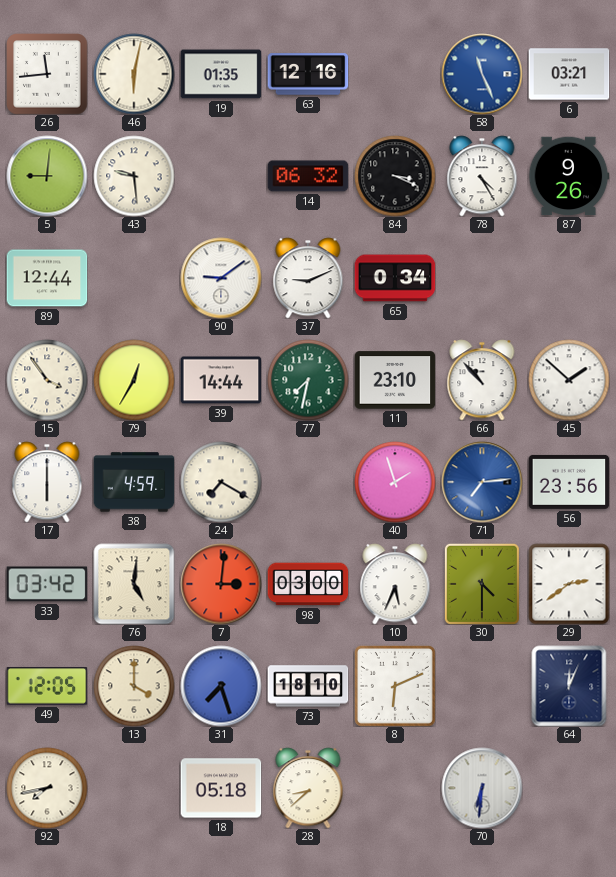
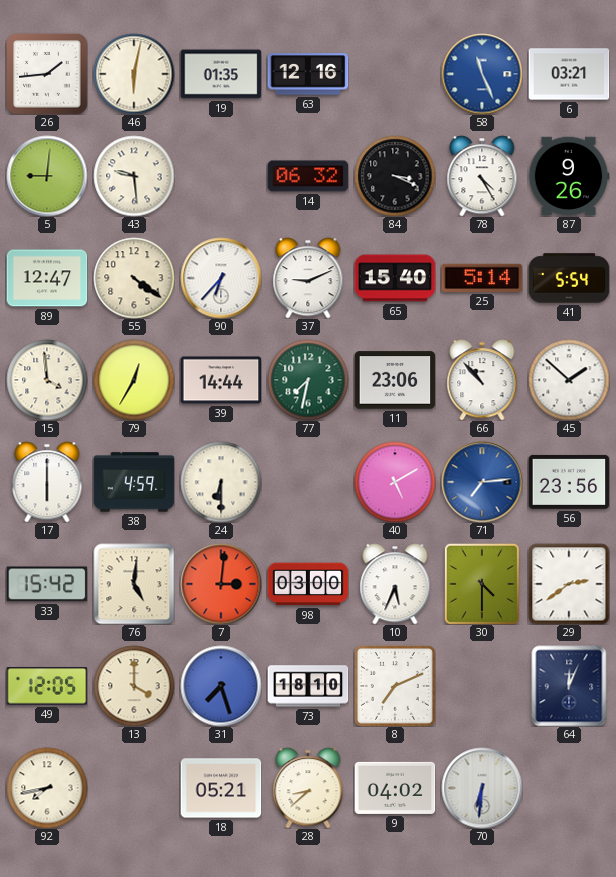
26: 11:44 -> 1:44
89: 12:44 -> 12:47
55: none -> 4:21
90: 9:09 -> 6:37
65: 0:34 -> 15:40
25: none -> 5:14
41: none -> 5:54
15: 3:54 -> 3:59
11: 23:10 -> 23:06
24: 7:20 -> 6:30
40: 1:57 -> 5:10
33: 03:42 -> 15:42
8: 6:11 -> 7:11
18: 05:18 -> 05:21
9: none -> 04:02
